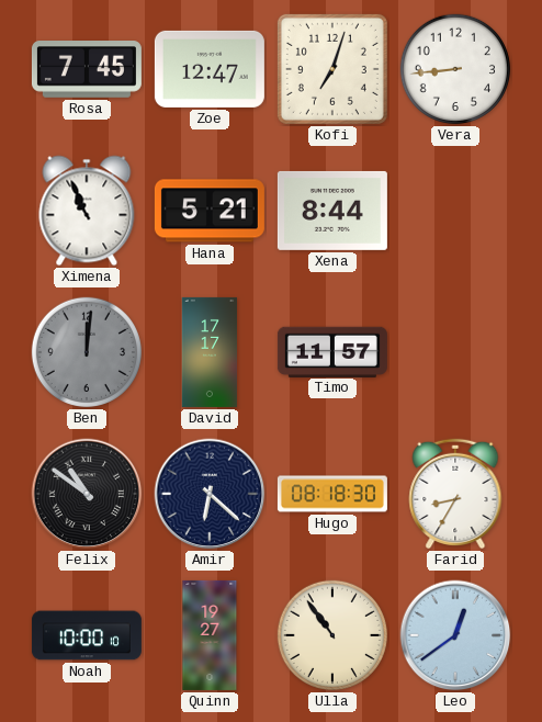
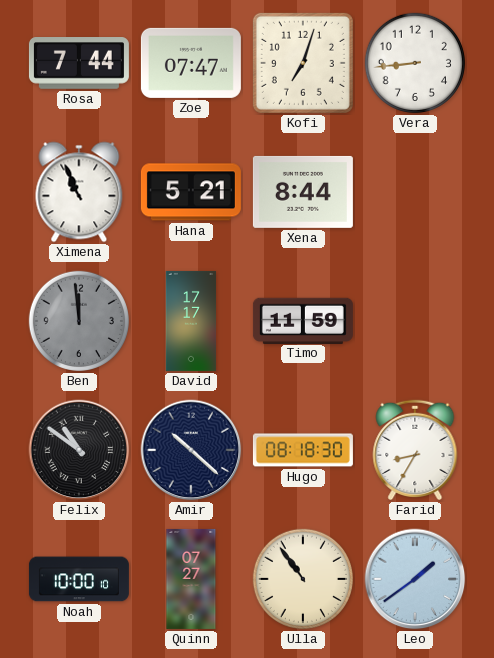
Rosa: 7:45 -> 7:44
Zoe: 12:47 -> 07:47
Ben: 12:01 -> 11:59
Timo: 11:57 -> 11:59
Amir: 6:22 -> 10:22
Quinn: 19:27 -> 07:27
Leo: 12:39 -> 1:39
